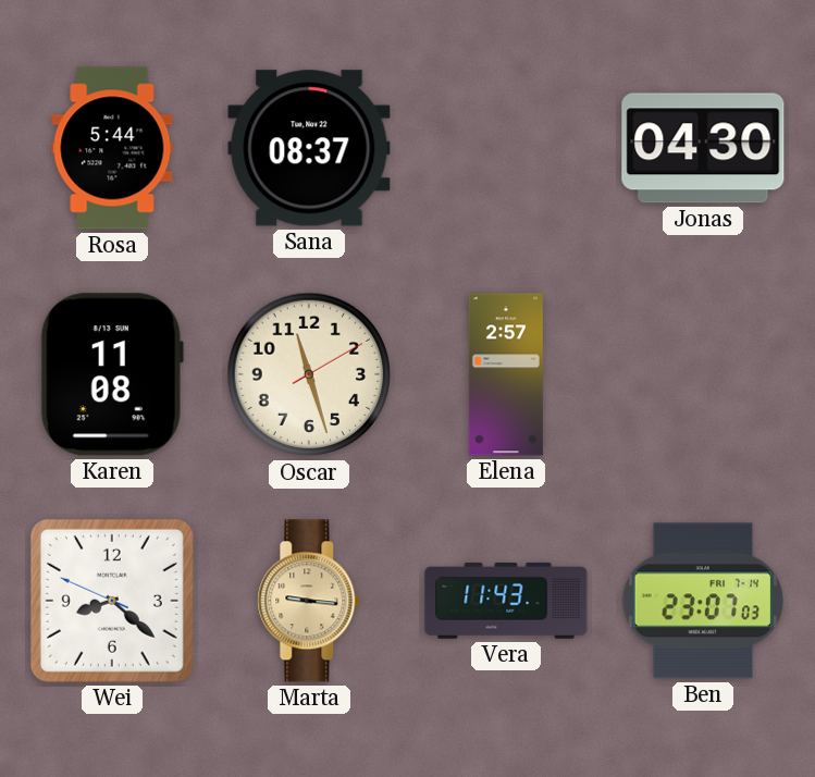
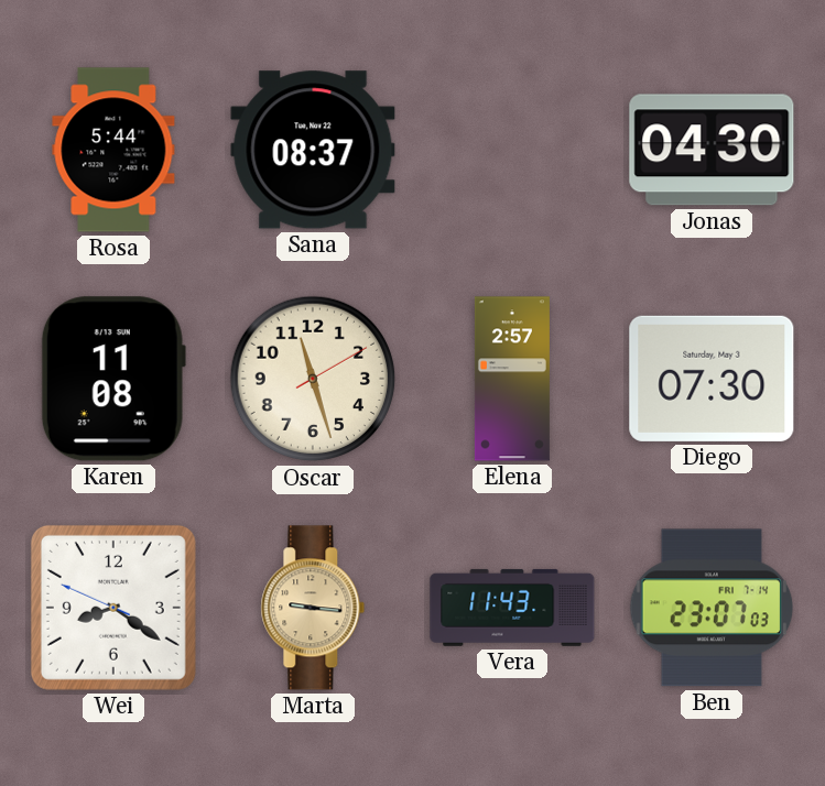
Diego: none -> 07:30
Wei: 8:21 -> 8:20
